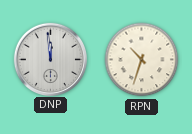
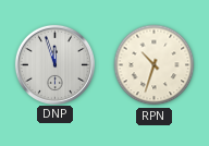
DNP: 11:59 -> 11:57
